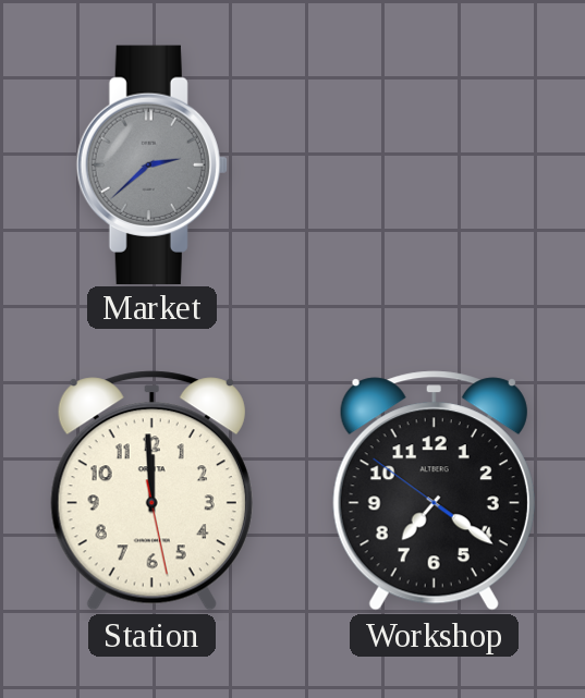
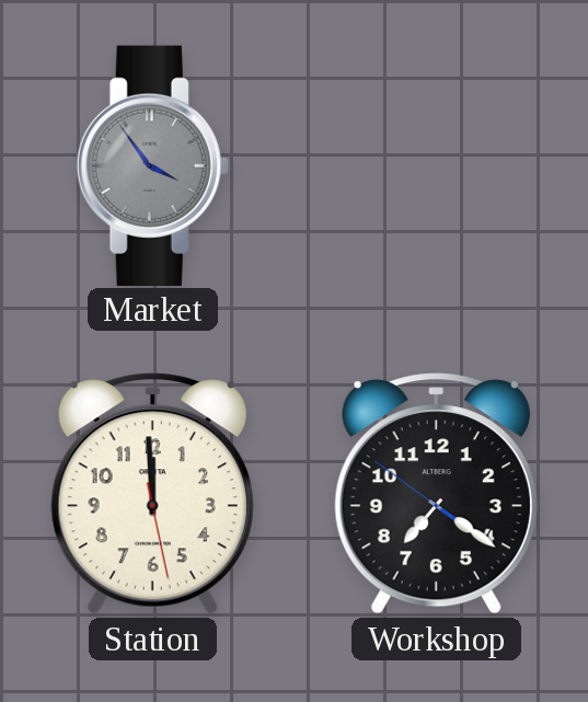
Market: 2:38 -> 3:54
